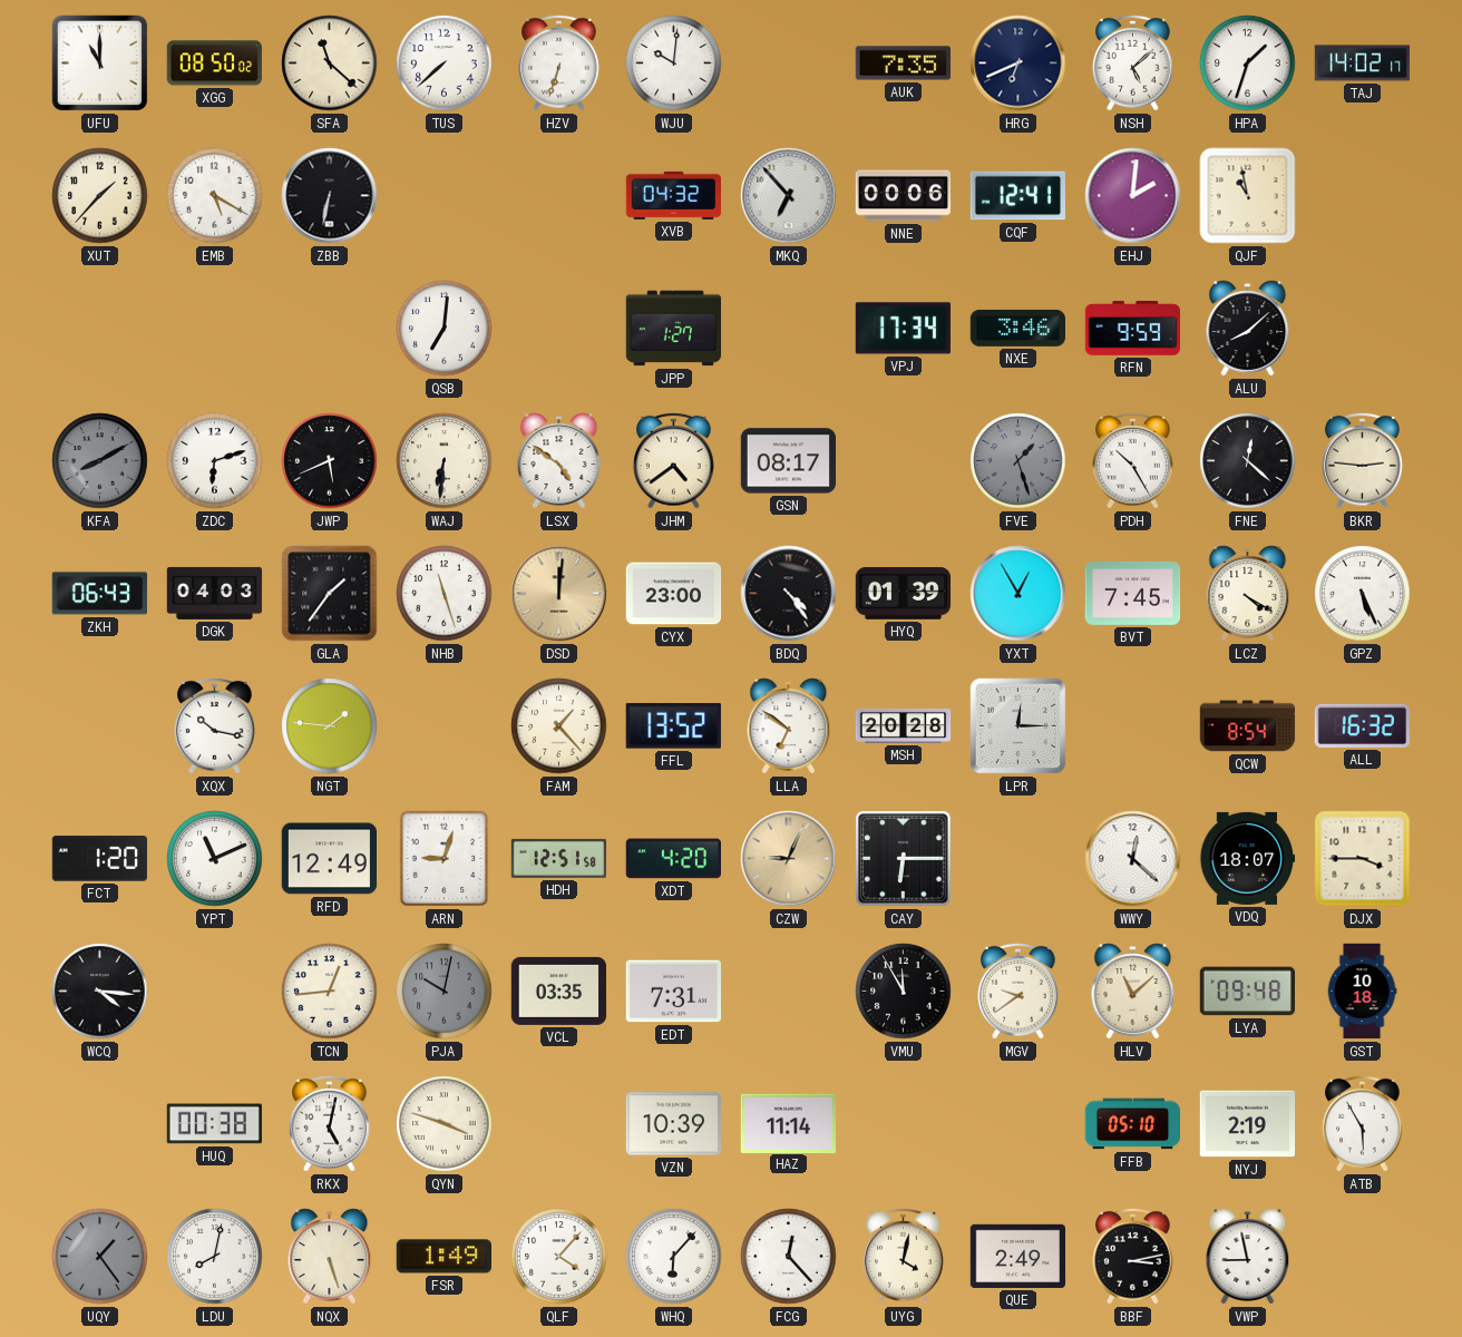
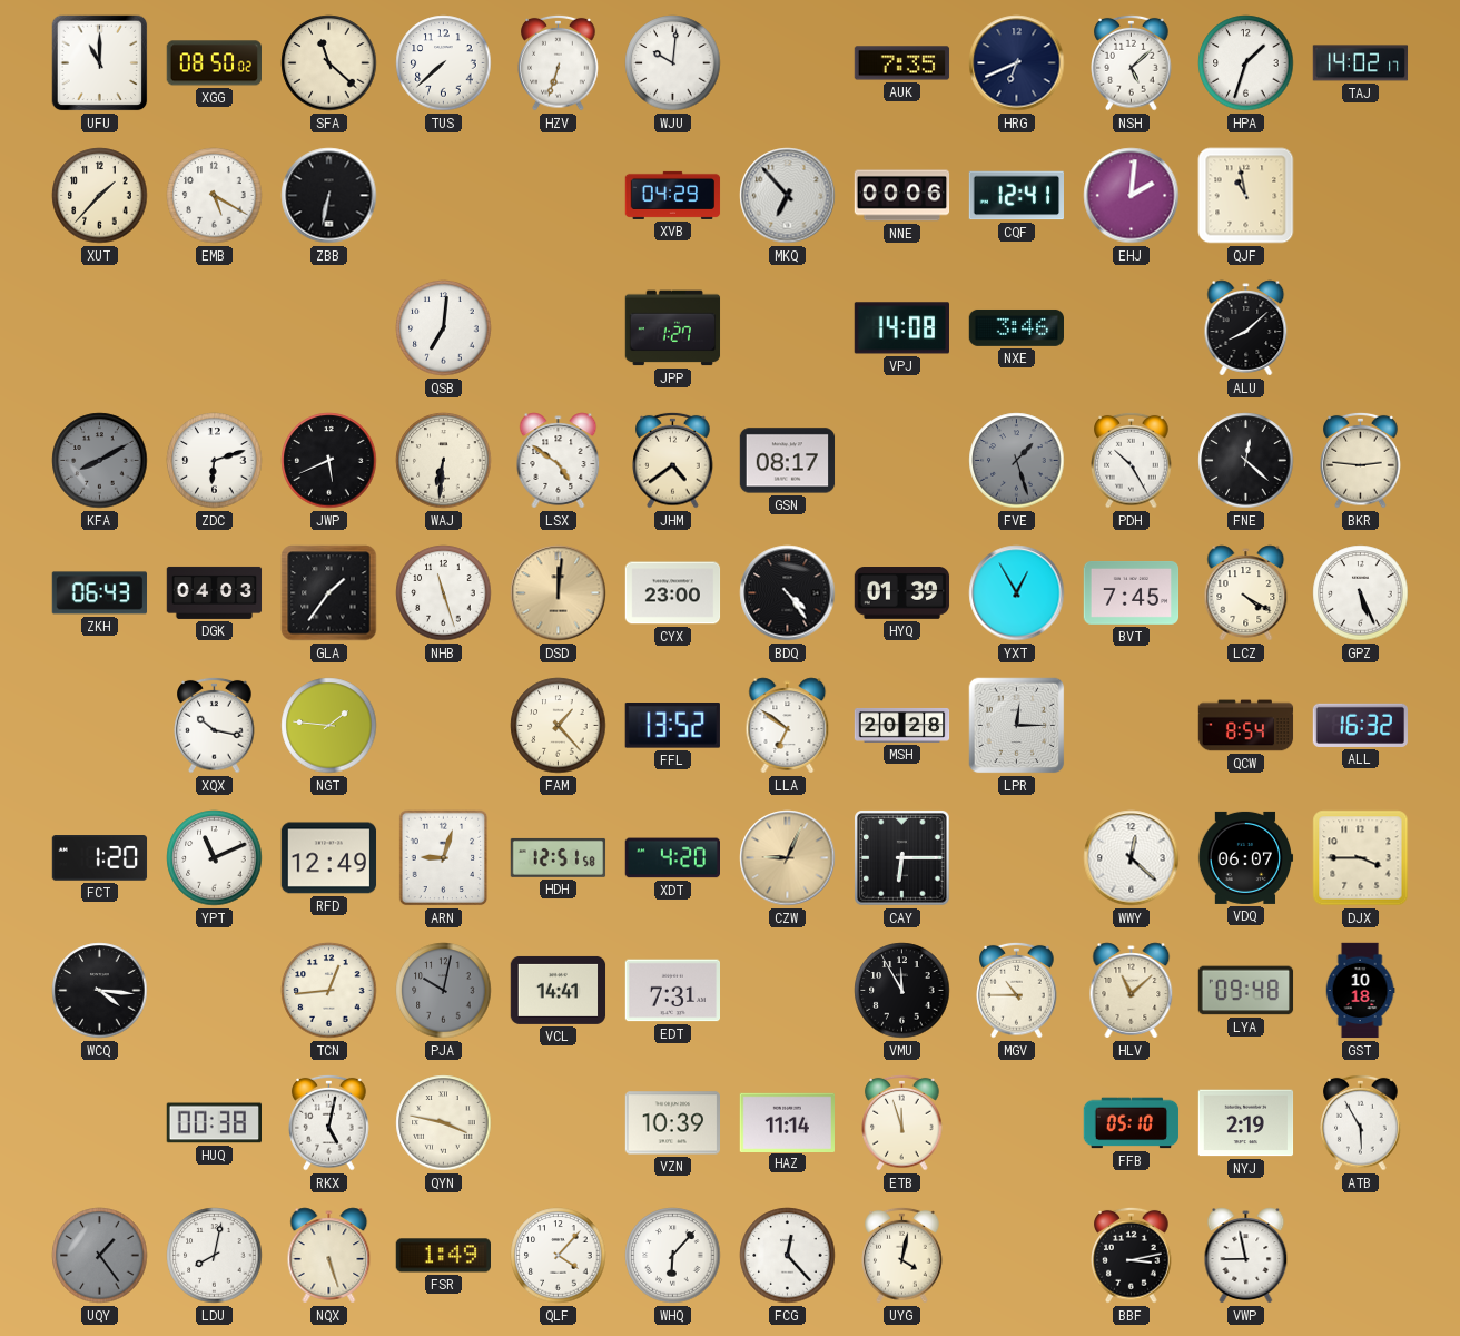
XVB: 04:32 -> 04:29
VPJ: 17:34 -> 14:08
RFN: 9:59 -> none
VDQ: 18:07 -> 06:07
VCL: 03:35 -> 14:41
MGV: 9:39 -> 10:45
QYN: 3:48 -> 3:47
ETB: none -> 11:57
QUE: 2:49 -> none
